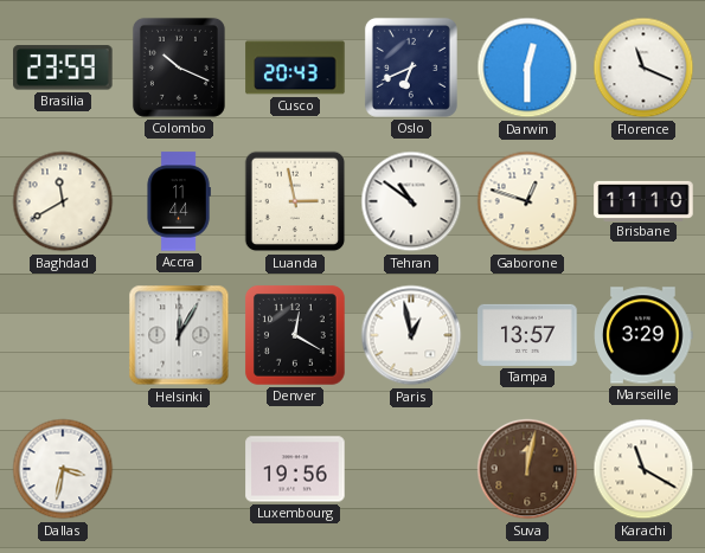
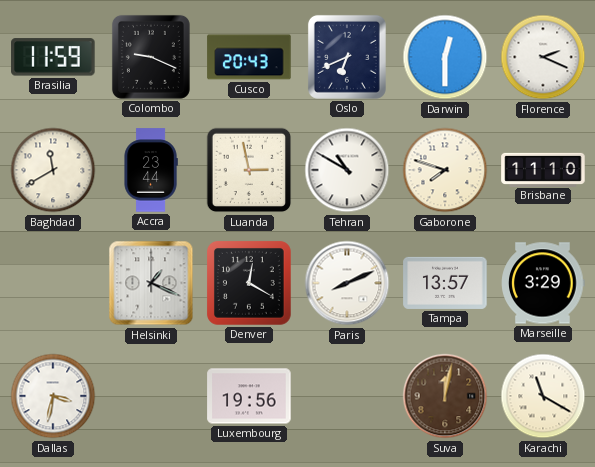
Brasilia: 23:59 -> 11:59
Colombo: 10:19 -> 9:19
Florence: 11:19 -> 2:19
Accra: 11:44 -> 23:44
Tehran: 10:51 -> 10:50
Gaborone: 12:48 -> 7:48
Helsinki: 12:05 -> 1:19
Paris: 12:58 -> 8:11
